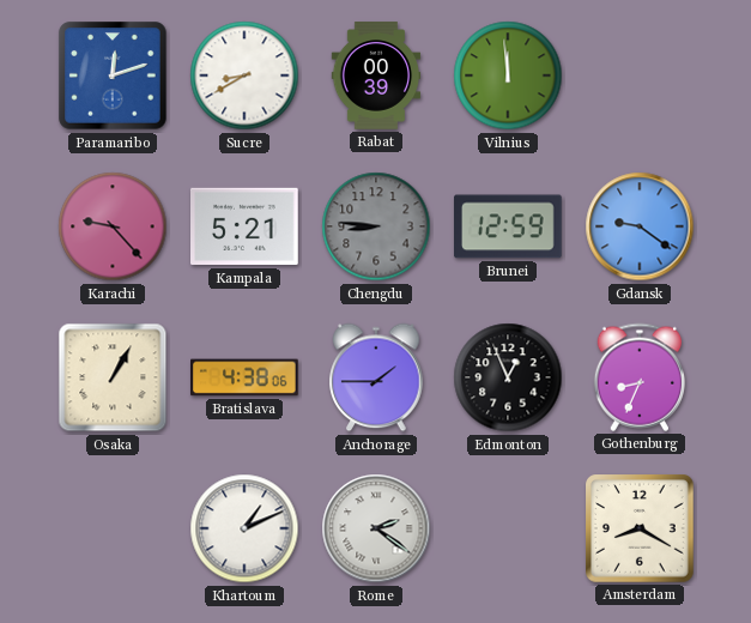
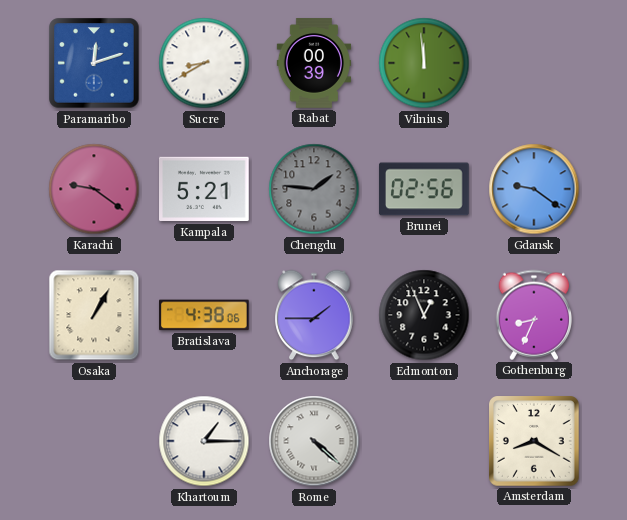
Karachi: 9:23 -> 9:21
Chengdu: 8:46 -> 1:46
Brunei: 12:59 -> 02:56
Khartoum: 1:11 -> 1:15
Rome: 2:21 -> 4:22
